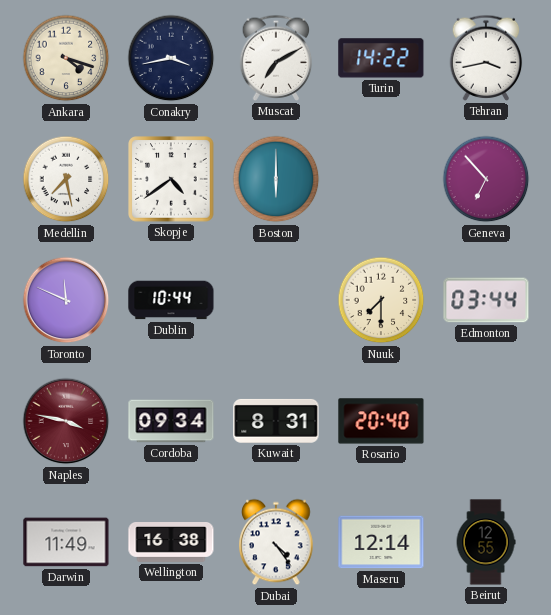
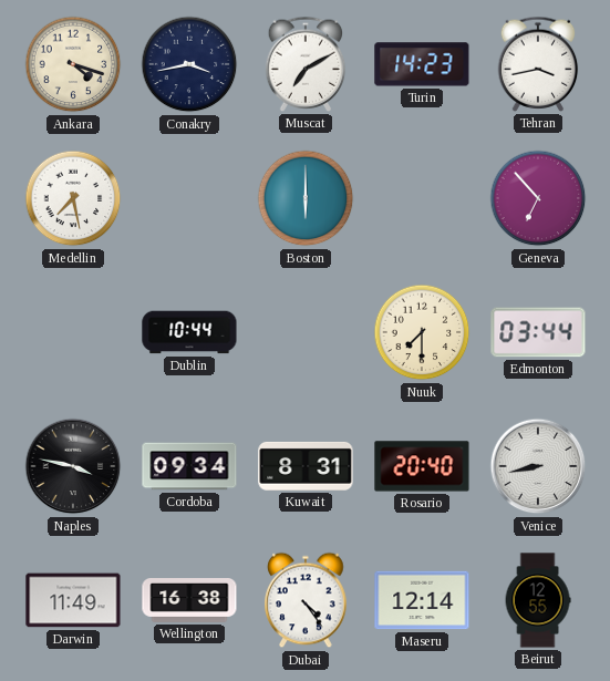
Turin: 14:22 -> 14:23
Skopje: 4:39 -> none
Toronto: 11:49 -> none
Naples dial: burgundy -> black
Venice: none -> 8:43
